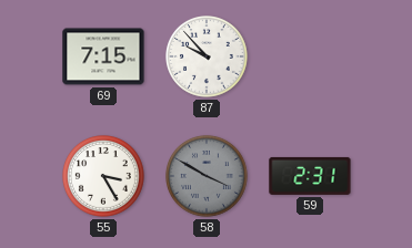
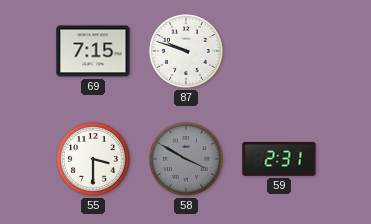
87: 9:53 -> 9:48
55: 3:25 -> 3:30
